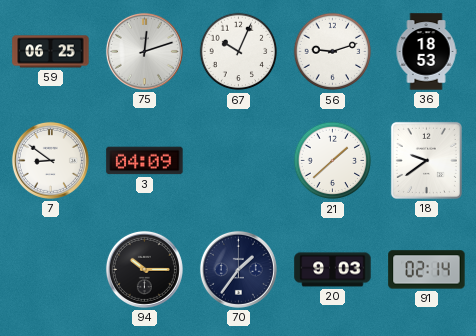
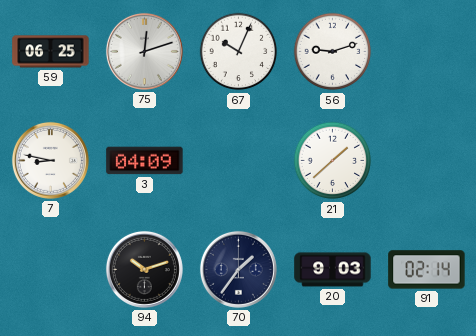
36: 18:53 -> none
7: 8:51 -> 8:47
18: 9:39 -> none
94: 10:15 -> 10:12
